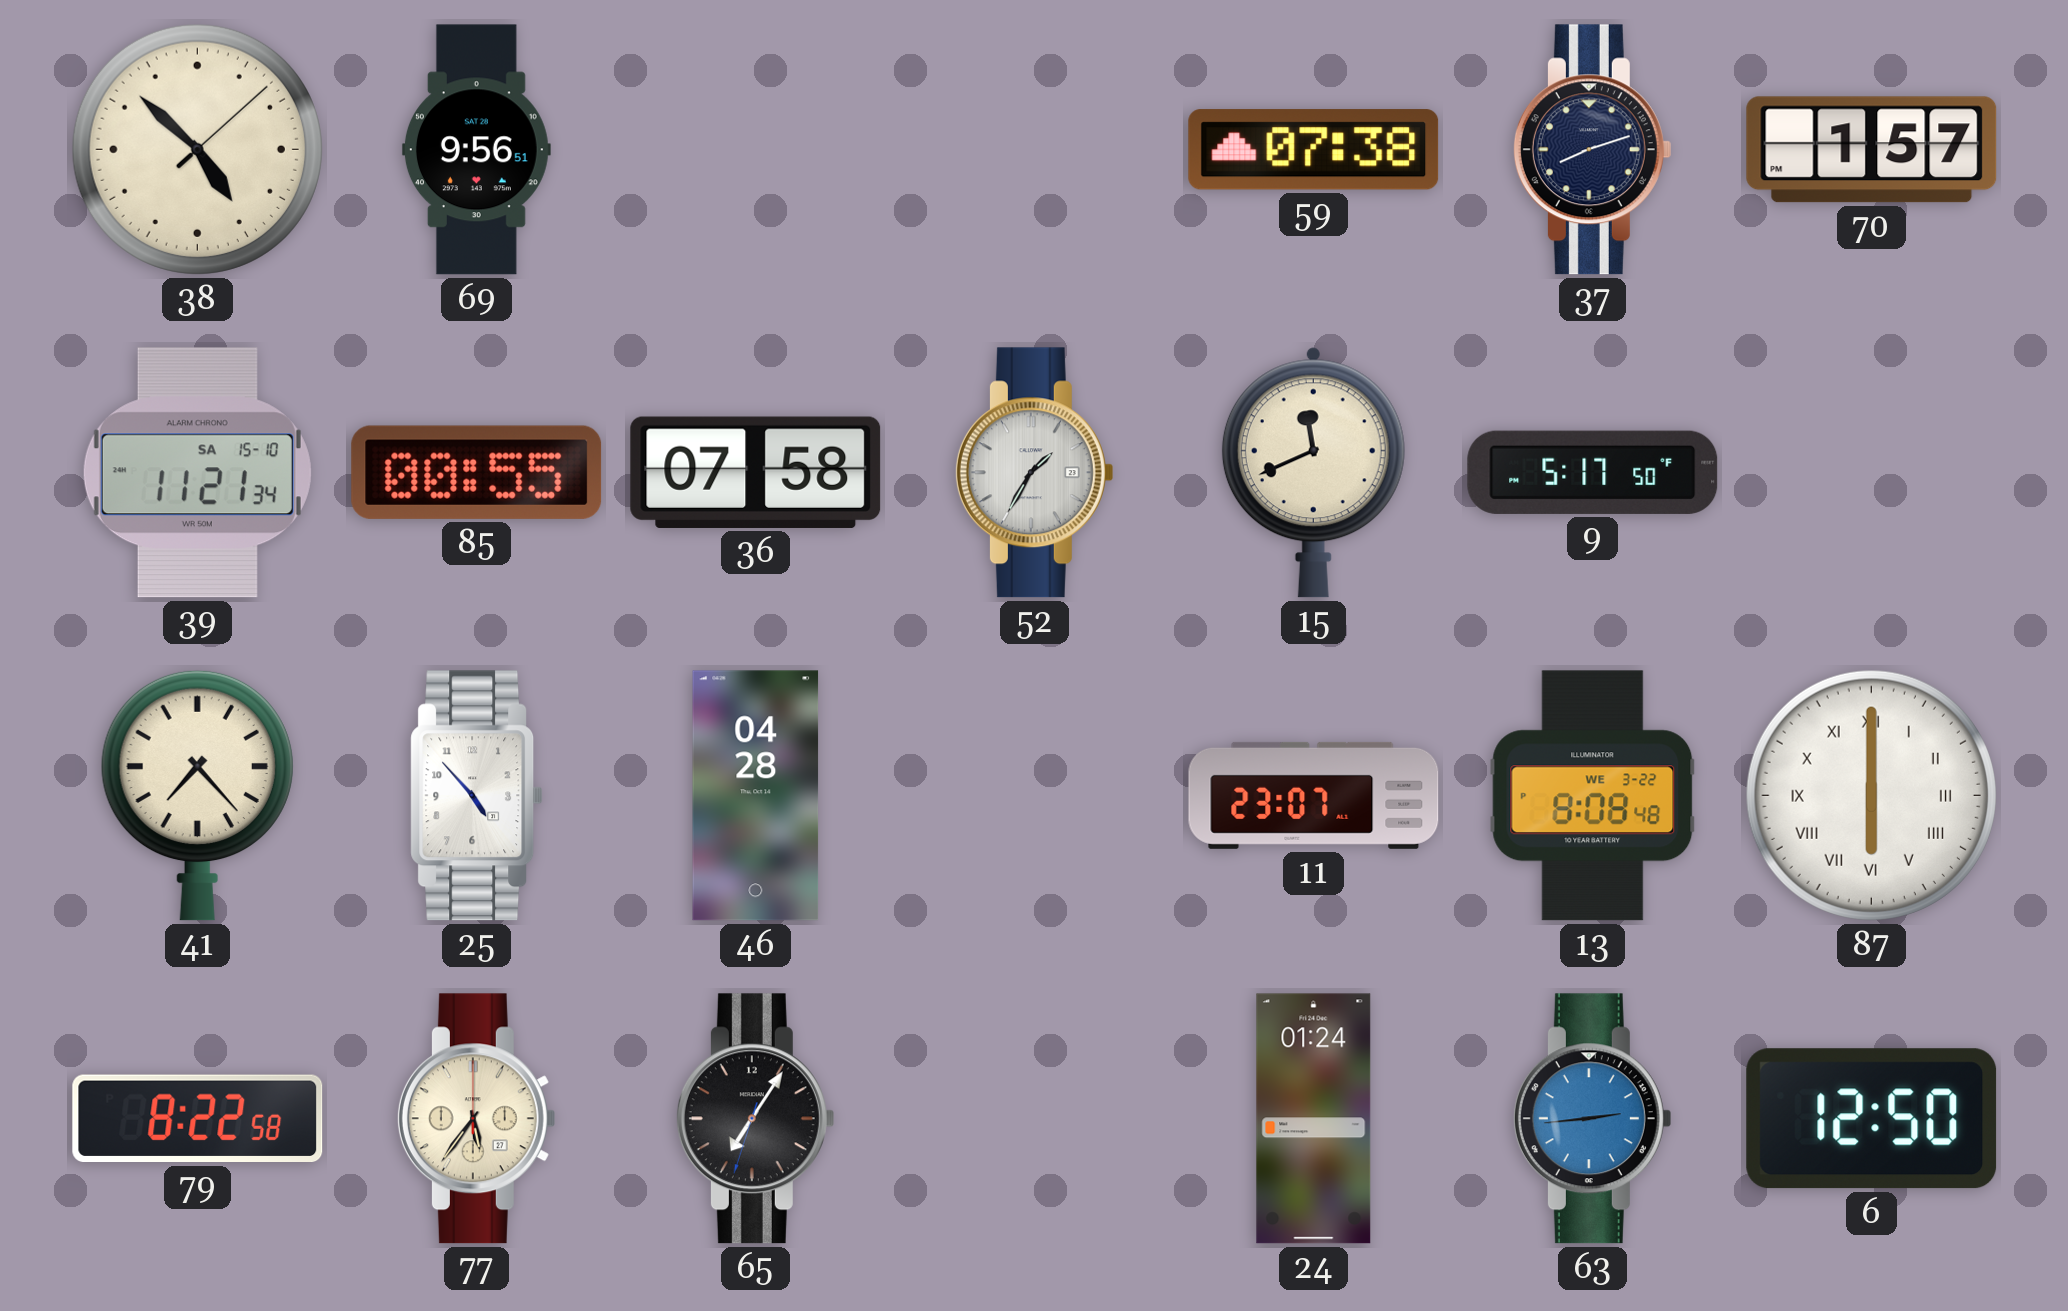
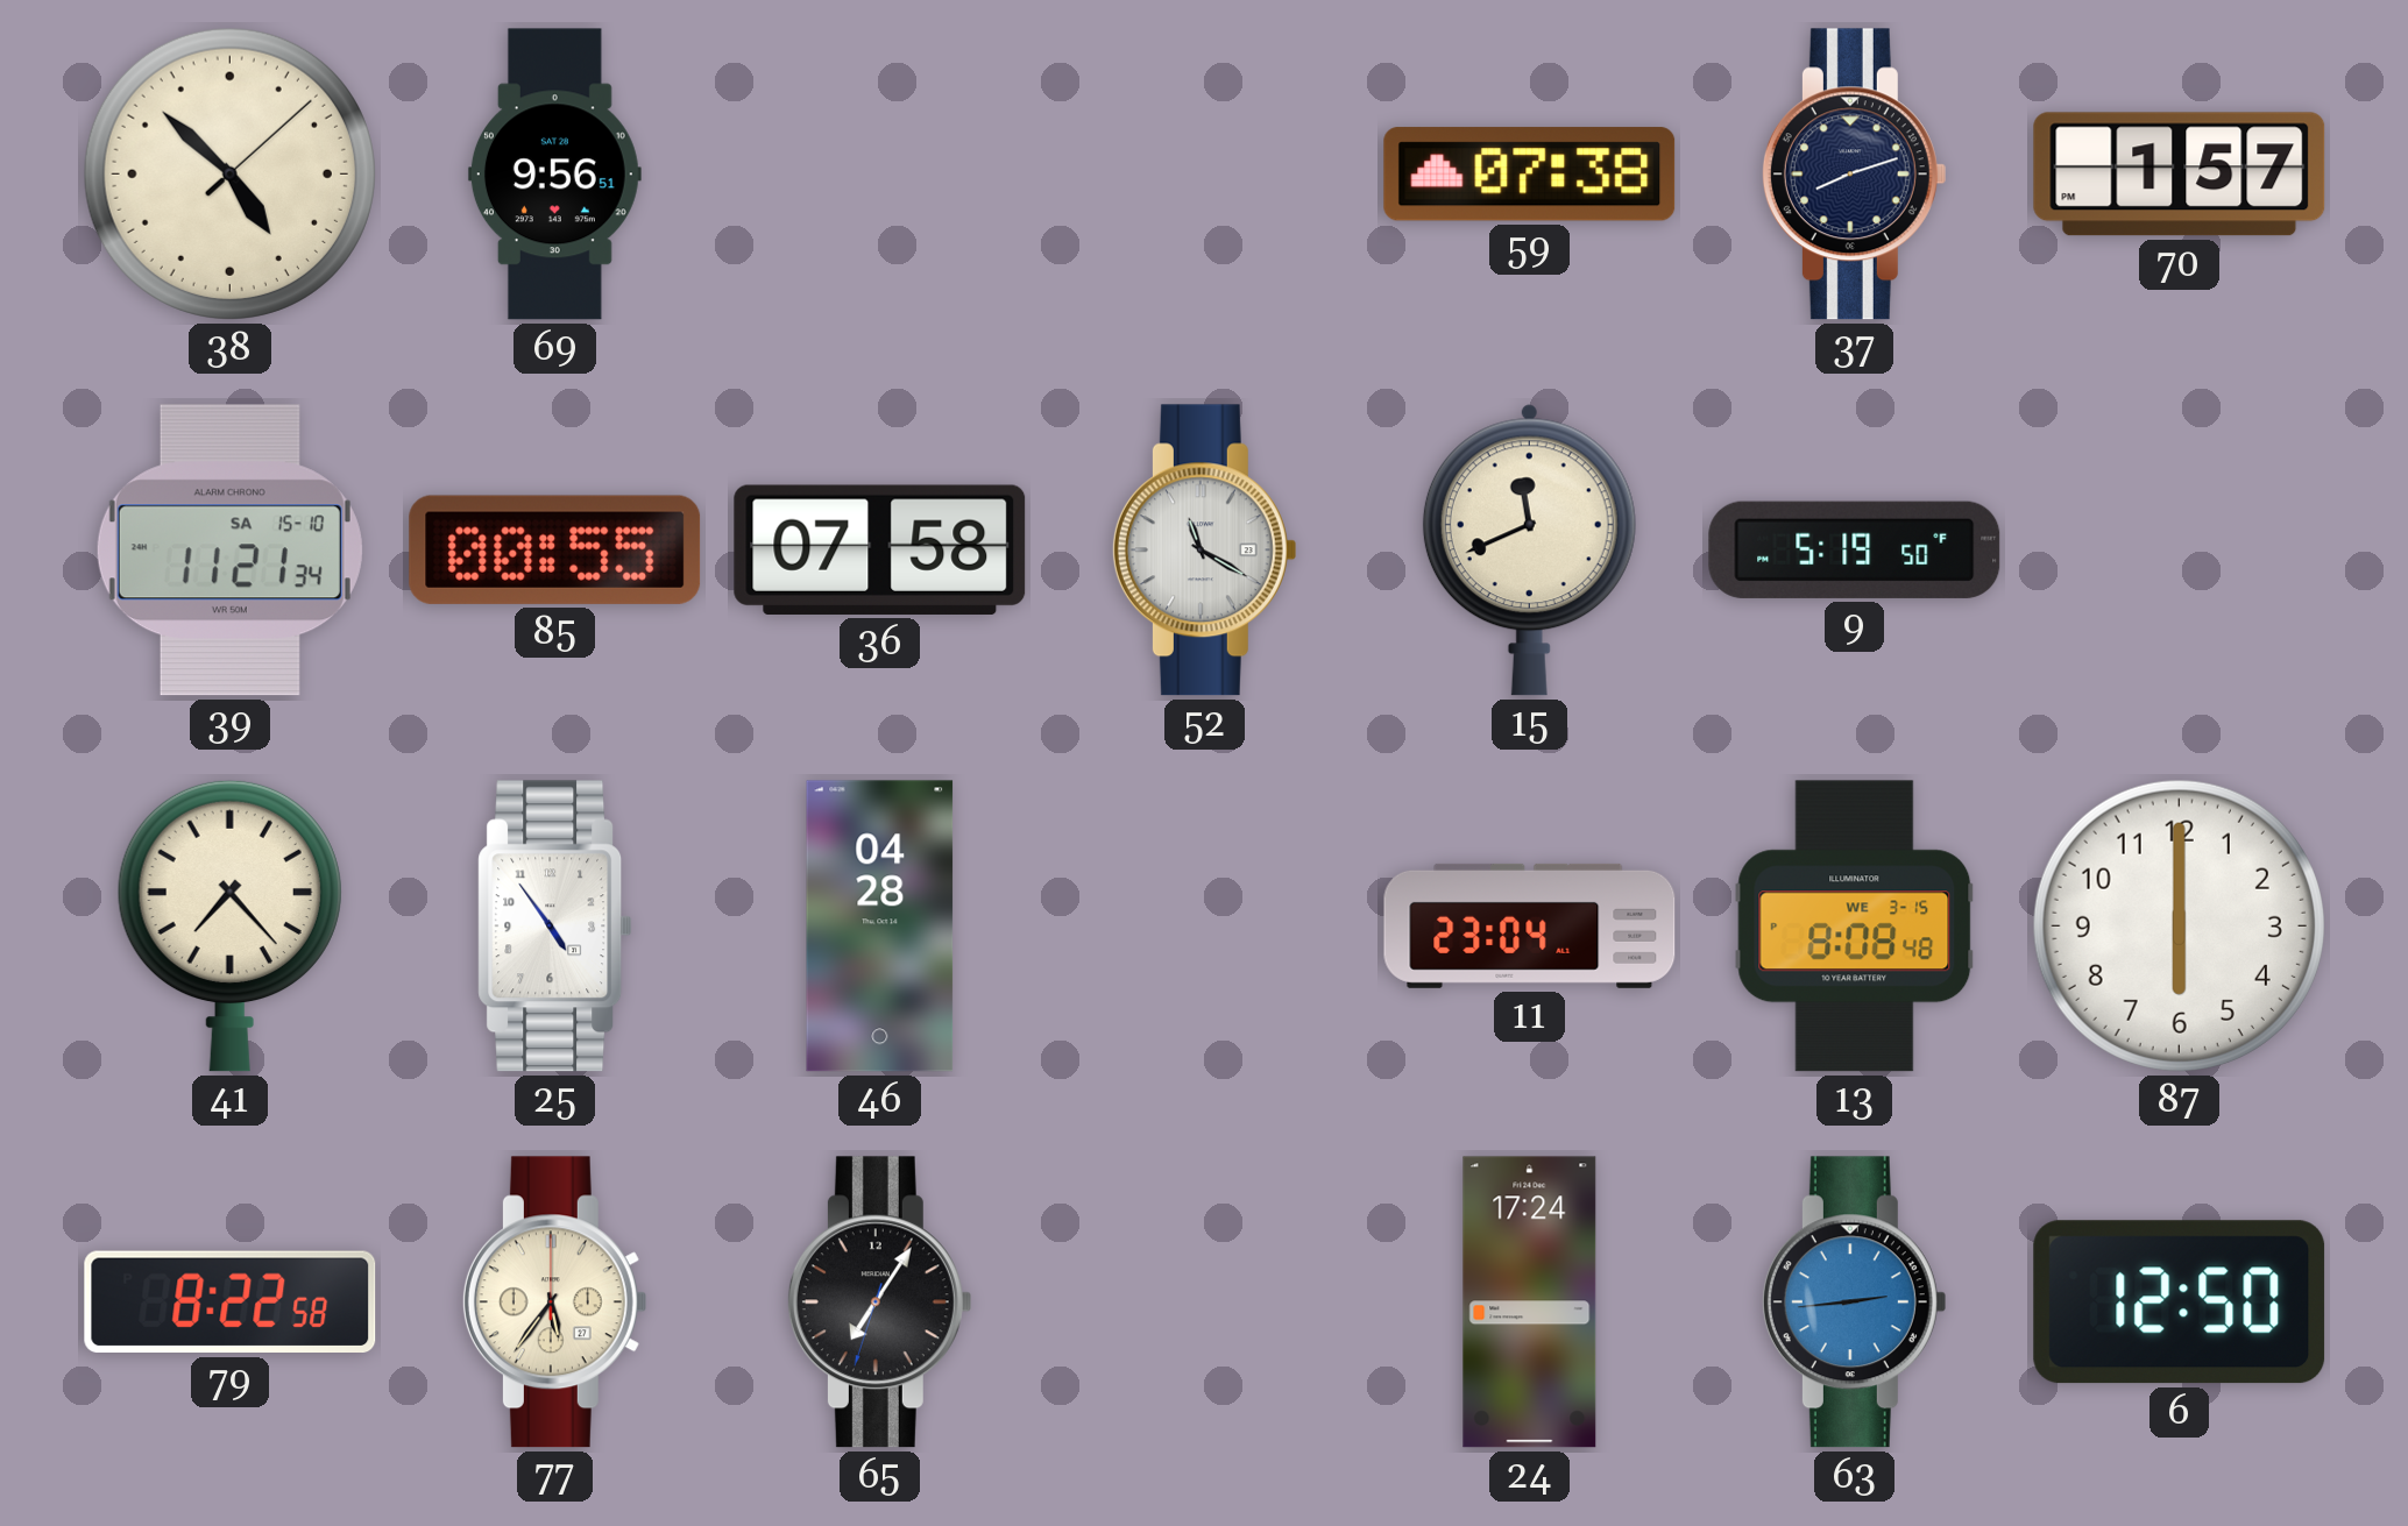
52: 1:35 -> 11:20
9: 5:17 -> 5:19
25: 4:53 -> 4:54
11: 23:07 -> 23:04
13 date: WE 3-22 -> WE 3-15
87 numerals: Roman -> Arabic
24: 01:24 -> 17:24
